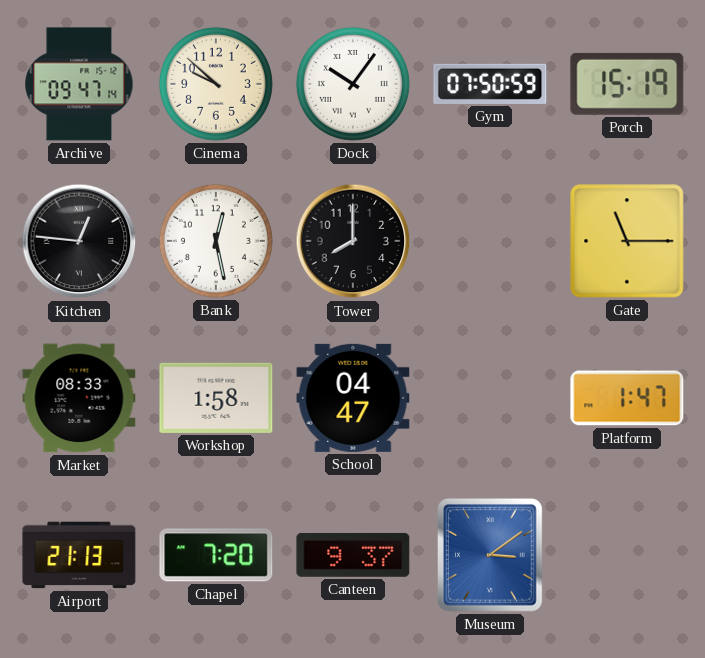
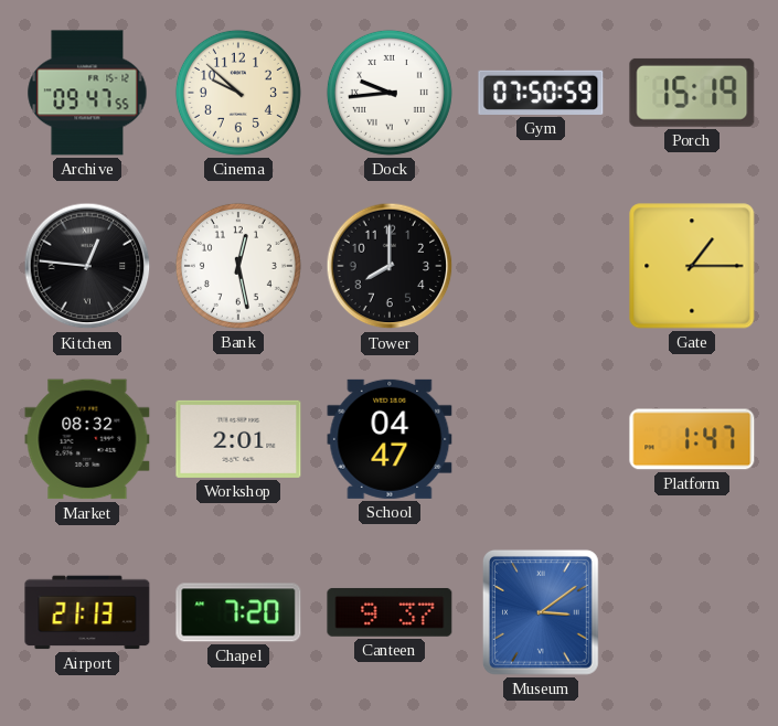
Archive: 09:47:14 -> 09:47:55
Dock: 10:06 -> 9:44
Gate: 11:15 -> 1:15
Market: 08:33 -> 08:32
Workshop: 1:58 -> 2:01
